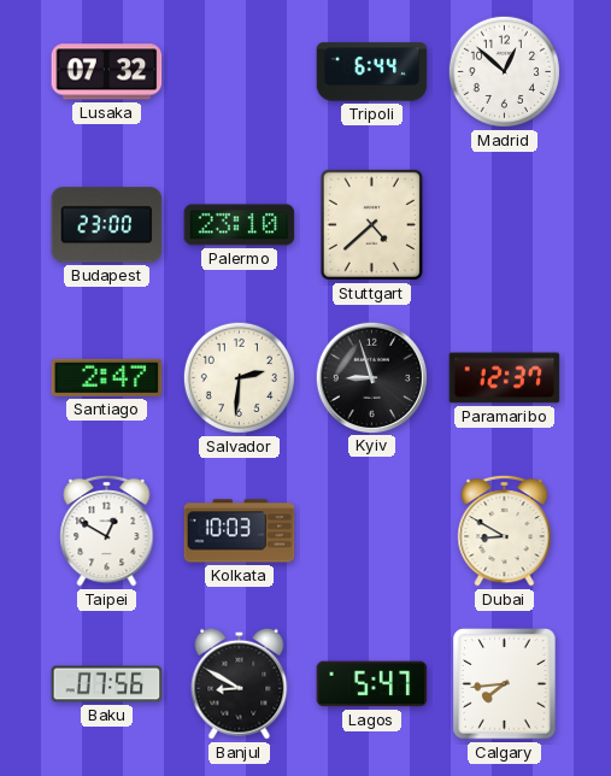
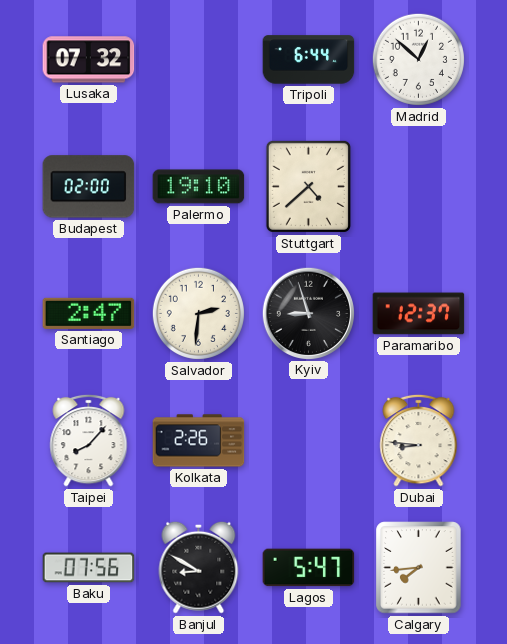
Budapest: 23:00 -> 02:00
Palermo: 23:10 -> 19:10
Taipei: 12:50 -> 8:07
Kolkata: 10:03 -> 2:26
Dubai: 8:50 -> 8:46
